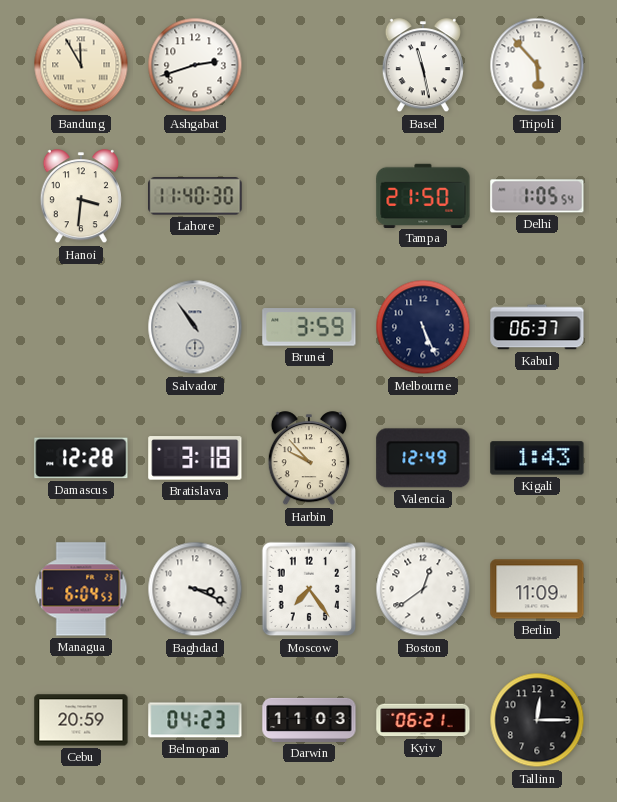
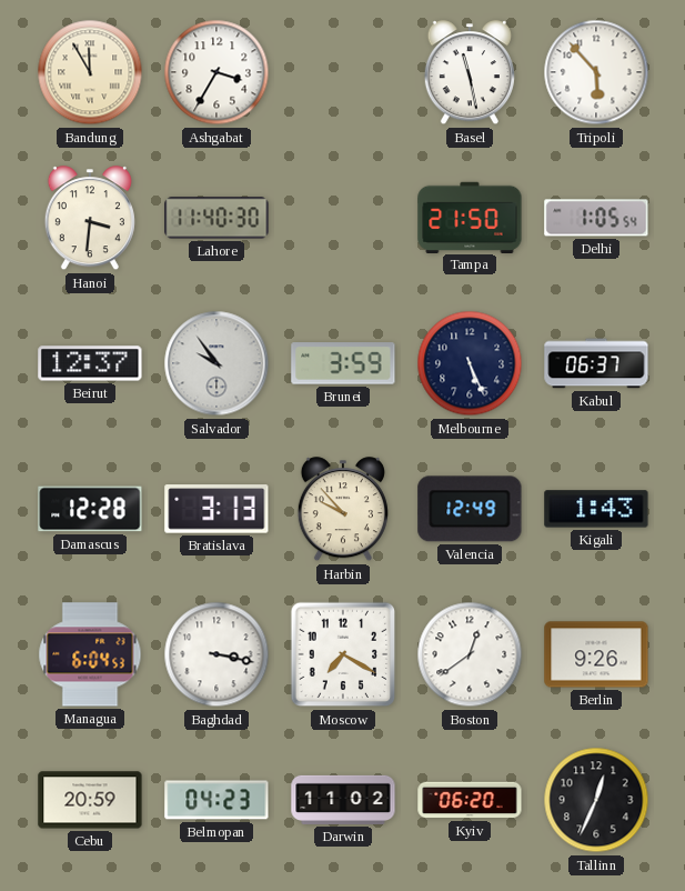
Ashgabat: 2:42 -> 3:35
Beirut: none -> 12:37
Salvador: 10:54 -> 9:54
Bratislava: 3:18 -> 3:13
Baghdad: 3:19 -> 3:17
Moscow: 7:24 -> 7:20
Berlin: 11:09 -> 9:26
Darwin: 11:03 -> 11:02
Kyiv: 06:21 -> 06:20
Tallinn: 12:15 -> 12:34
